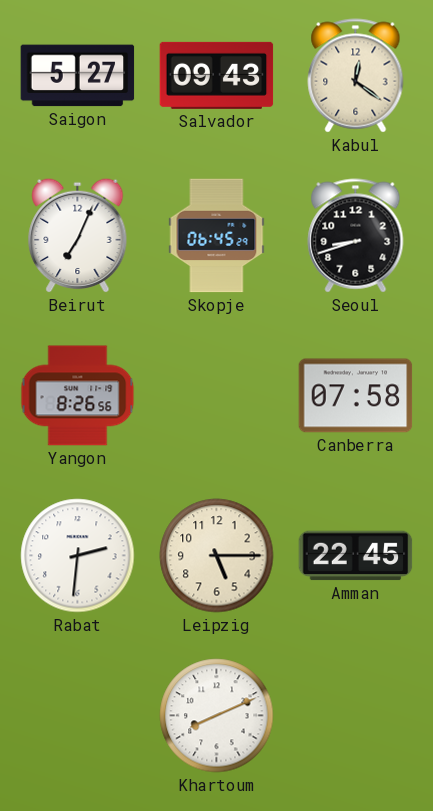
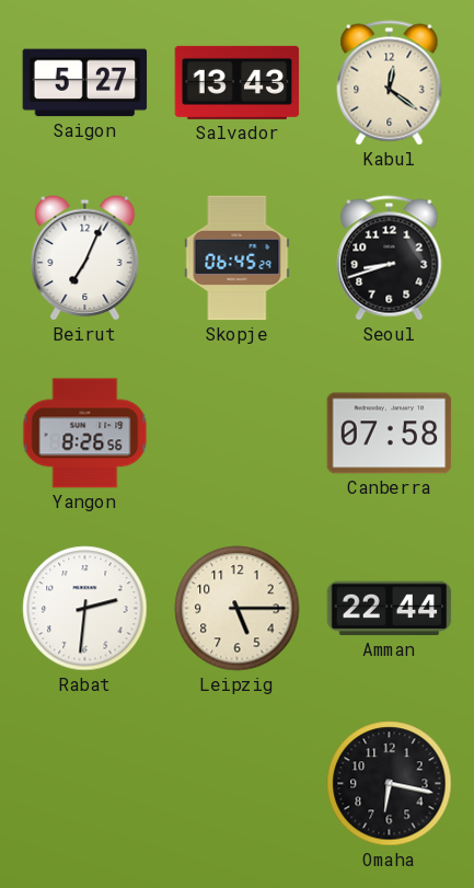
Salvador: 09:43 -> 13:43
Amman: 22:45 -> 22:44
Khartoum: 8:11 -> none
Omaha: none -> 6:17
